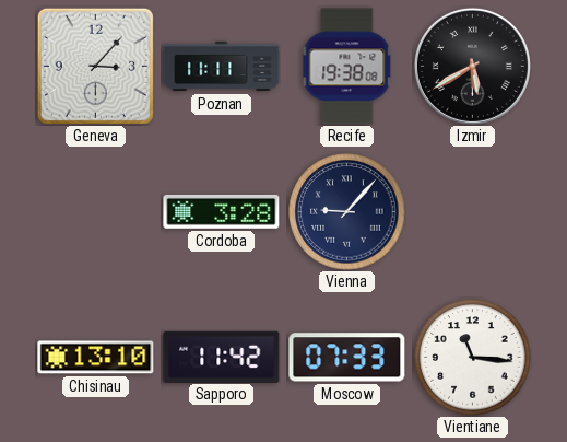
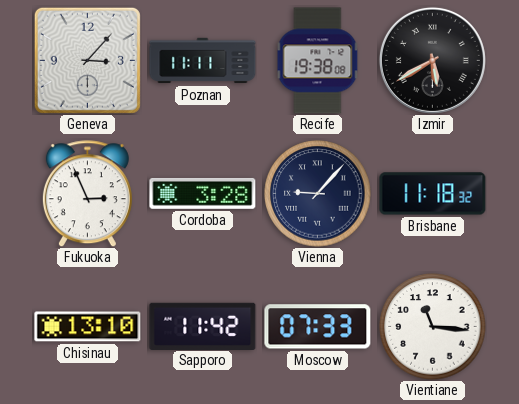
Fukuoka: none -> 2:56
Brisbane: none -> 11:18
